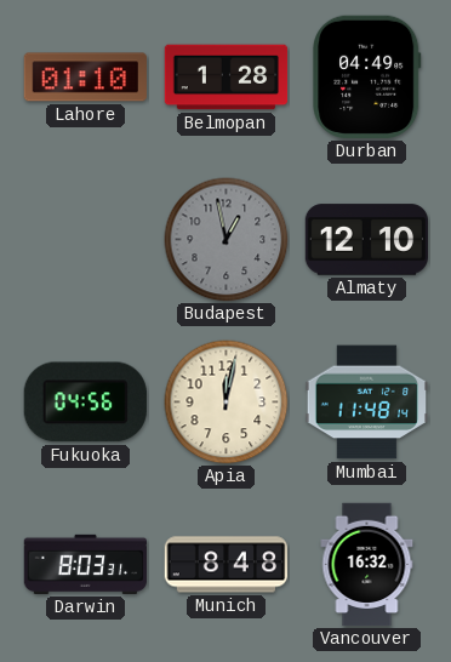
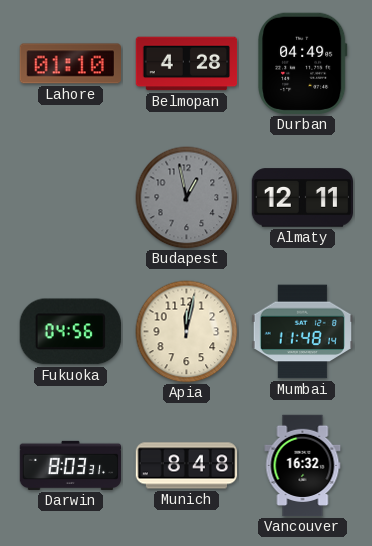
Belmopan: 1:28 -> 4:28
Almaty: 12:10 -> 12:11
